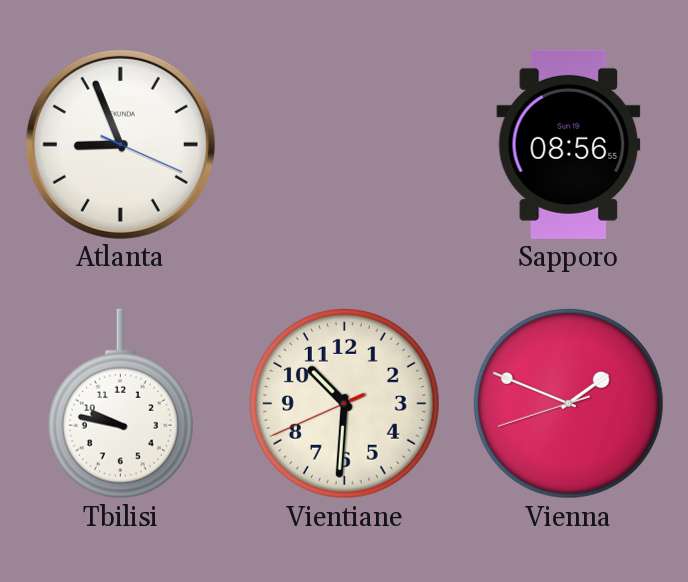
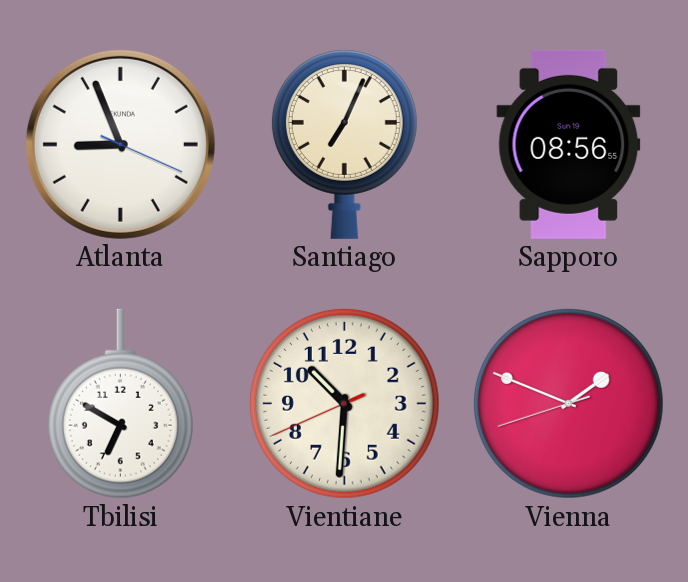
Santiago: none -> 7:04
Tbilisi: 9:47 -> 6:50
